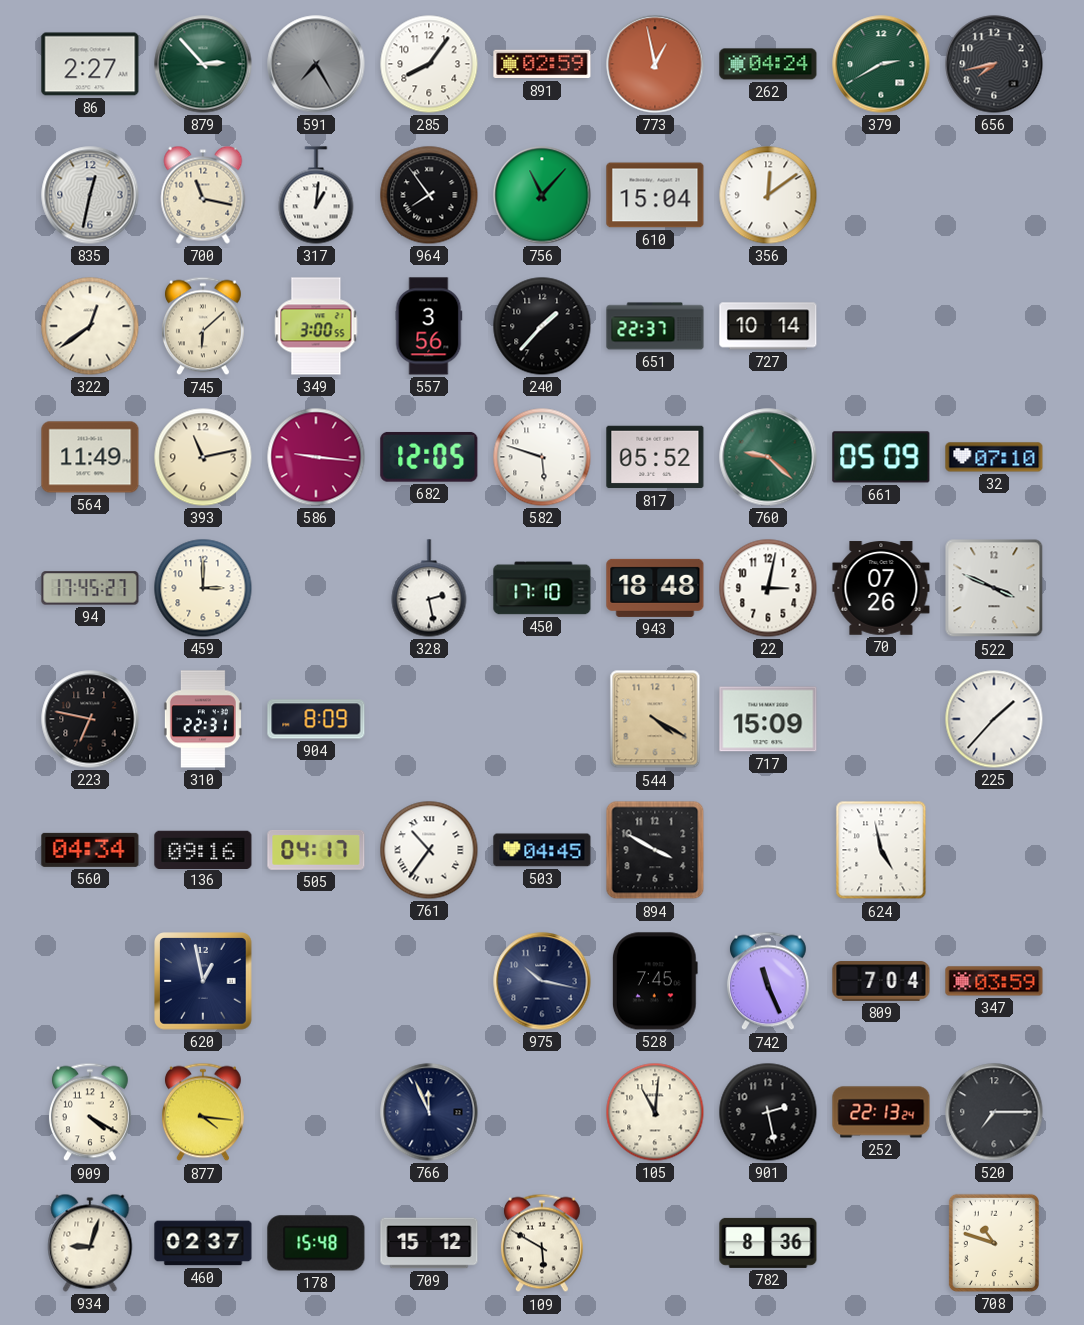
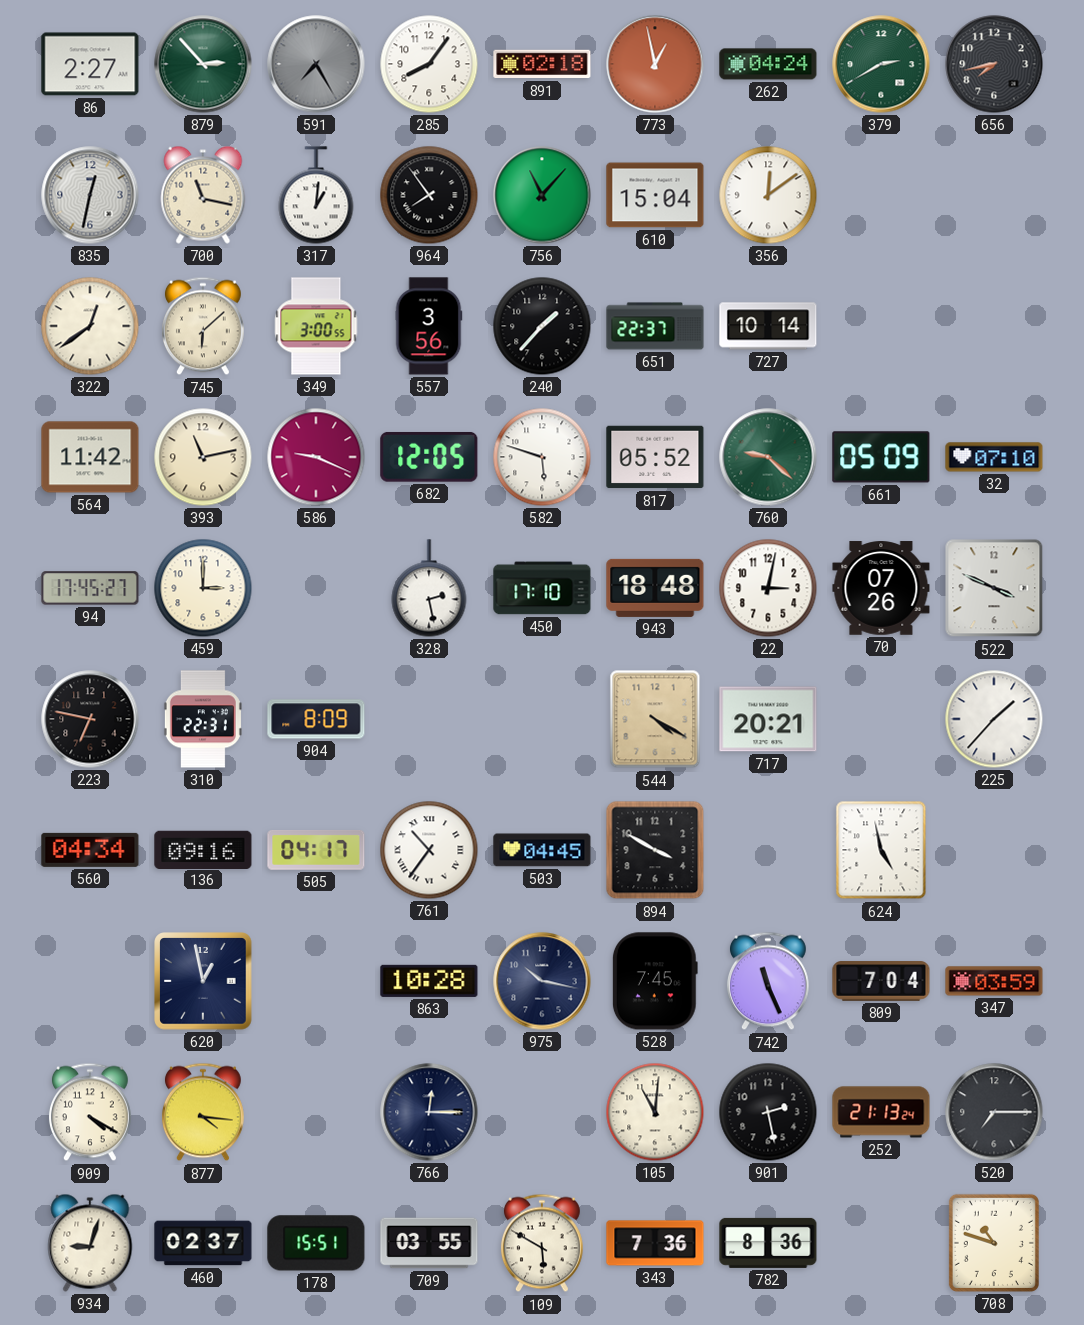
891: 02:59 -> 02:18
564: 11:49 -> 11:42
586: 9:16 -> 9:19
717: 15:09 -> 20:21
863: none -> 10:28
766: 11:56 -> 12:15
252: 22:13 -> 21:13
178: 15:48 -> 15:51
709: 15:12 -> 03:55
343: none -> 7:36
